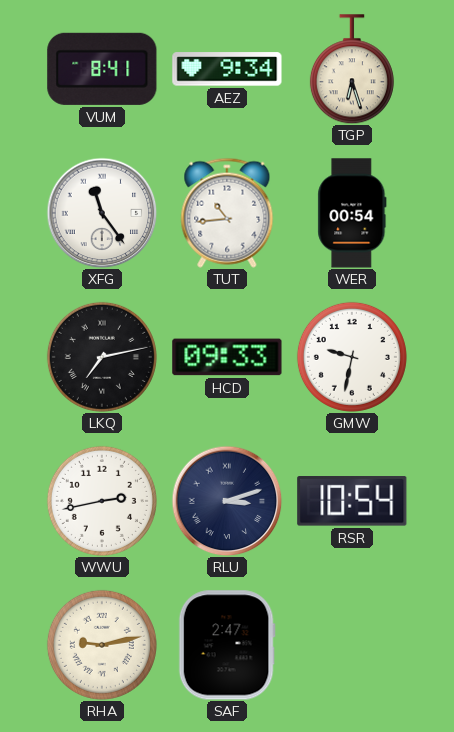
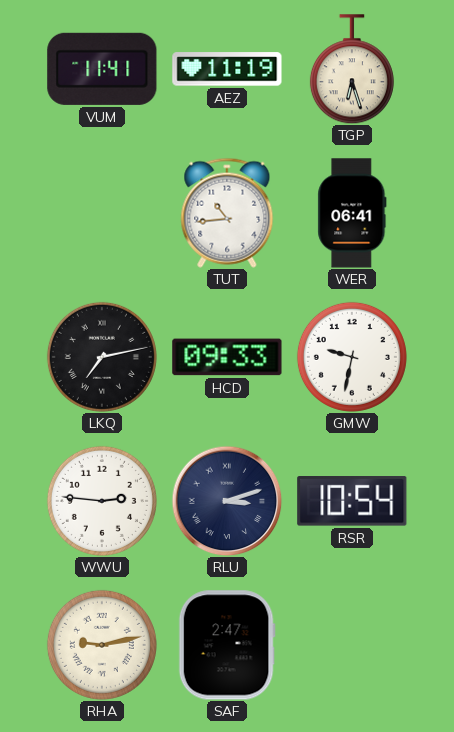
VUM: 8:41 -> 11:41
AEZ: 9:34 -> 11:19
XFG: 11:24 -> none
WER: 00:54 -> 06:41
WWU: 2:43 -> 2:46
